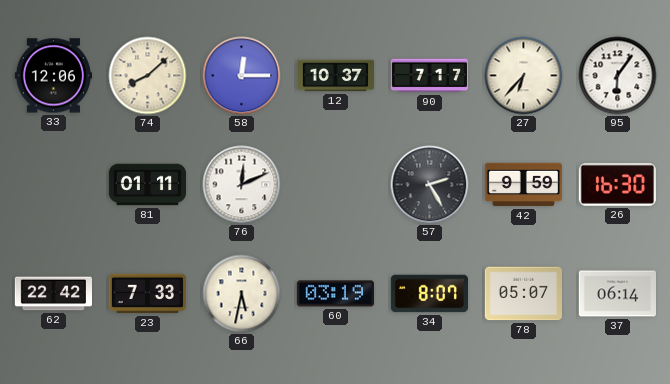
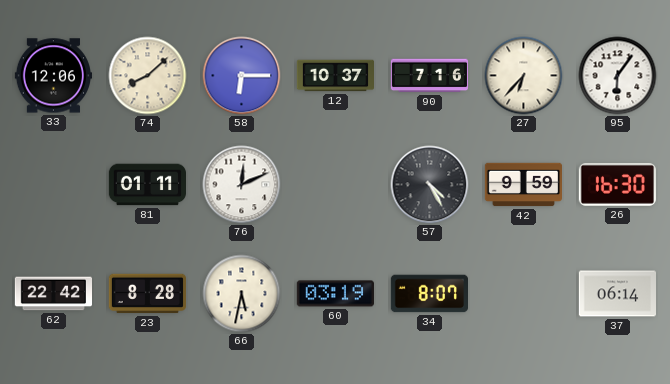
58: 12:15 -> 6:15
90: 7:17 -> 7:16
57: 2:25 -> 4:25
23: 7:33 -> 8:28
78: 05:07 -> none
